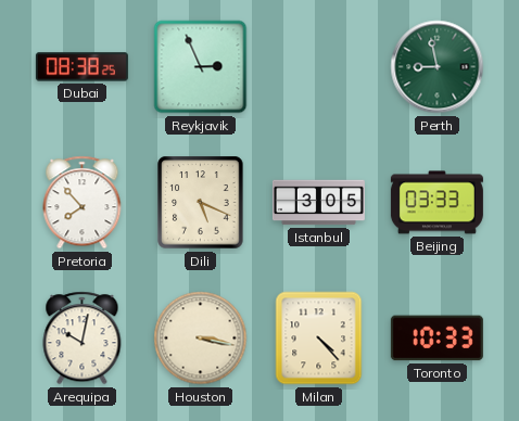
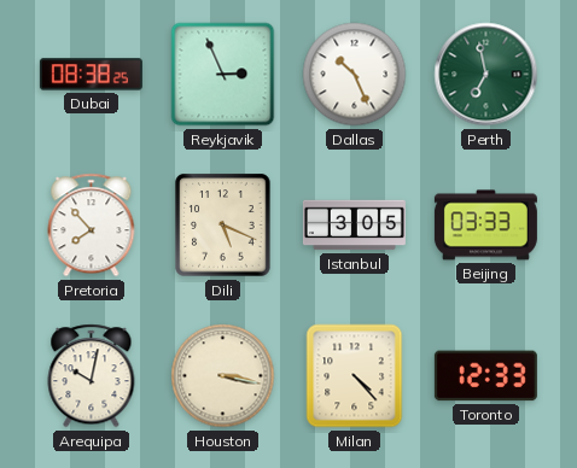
Dallas: none -> 10:26
Perth: 8:58 -> 6:58
Toronto: 10:33 -> 12:33
